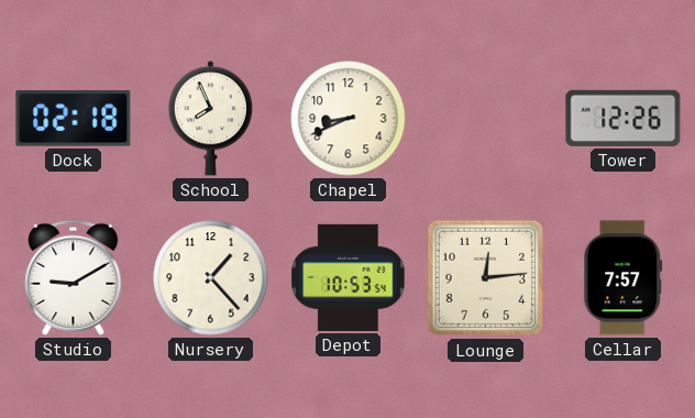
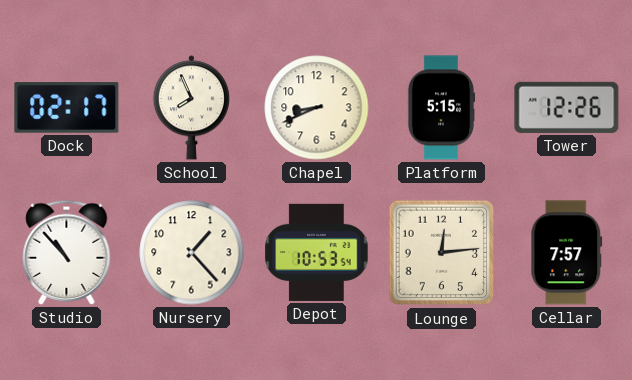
Dock: 02:18 -> 02:17
Platform: none -> 5:15
Studio: 9:10 -> 10:53
